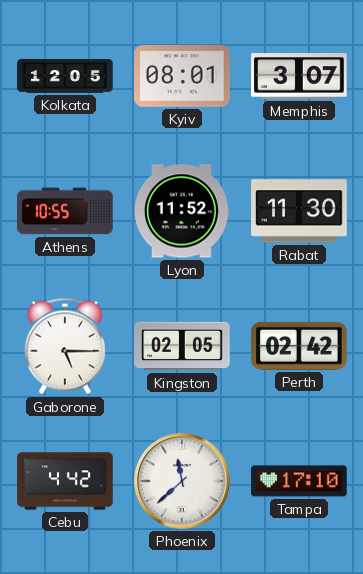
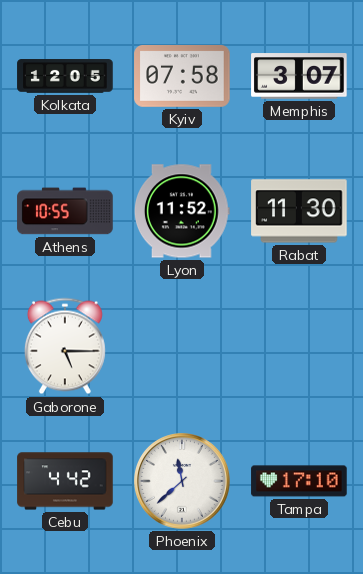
Kyiv: 08:01 -> 07:58
Kingston: 02:05 -> none
Perth: 02:42 -> none
